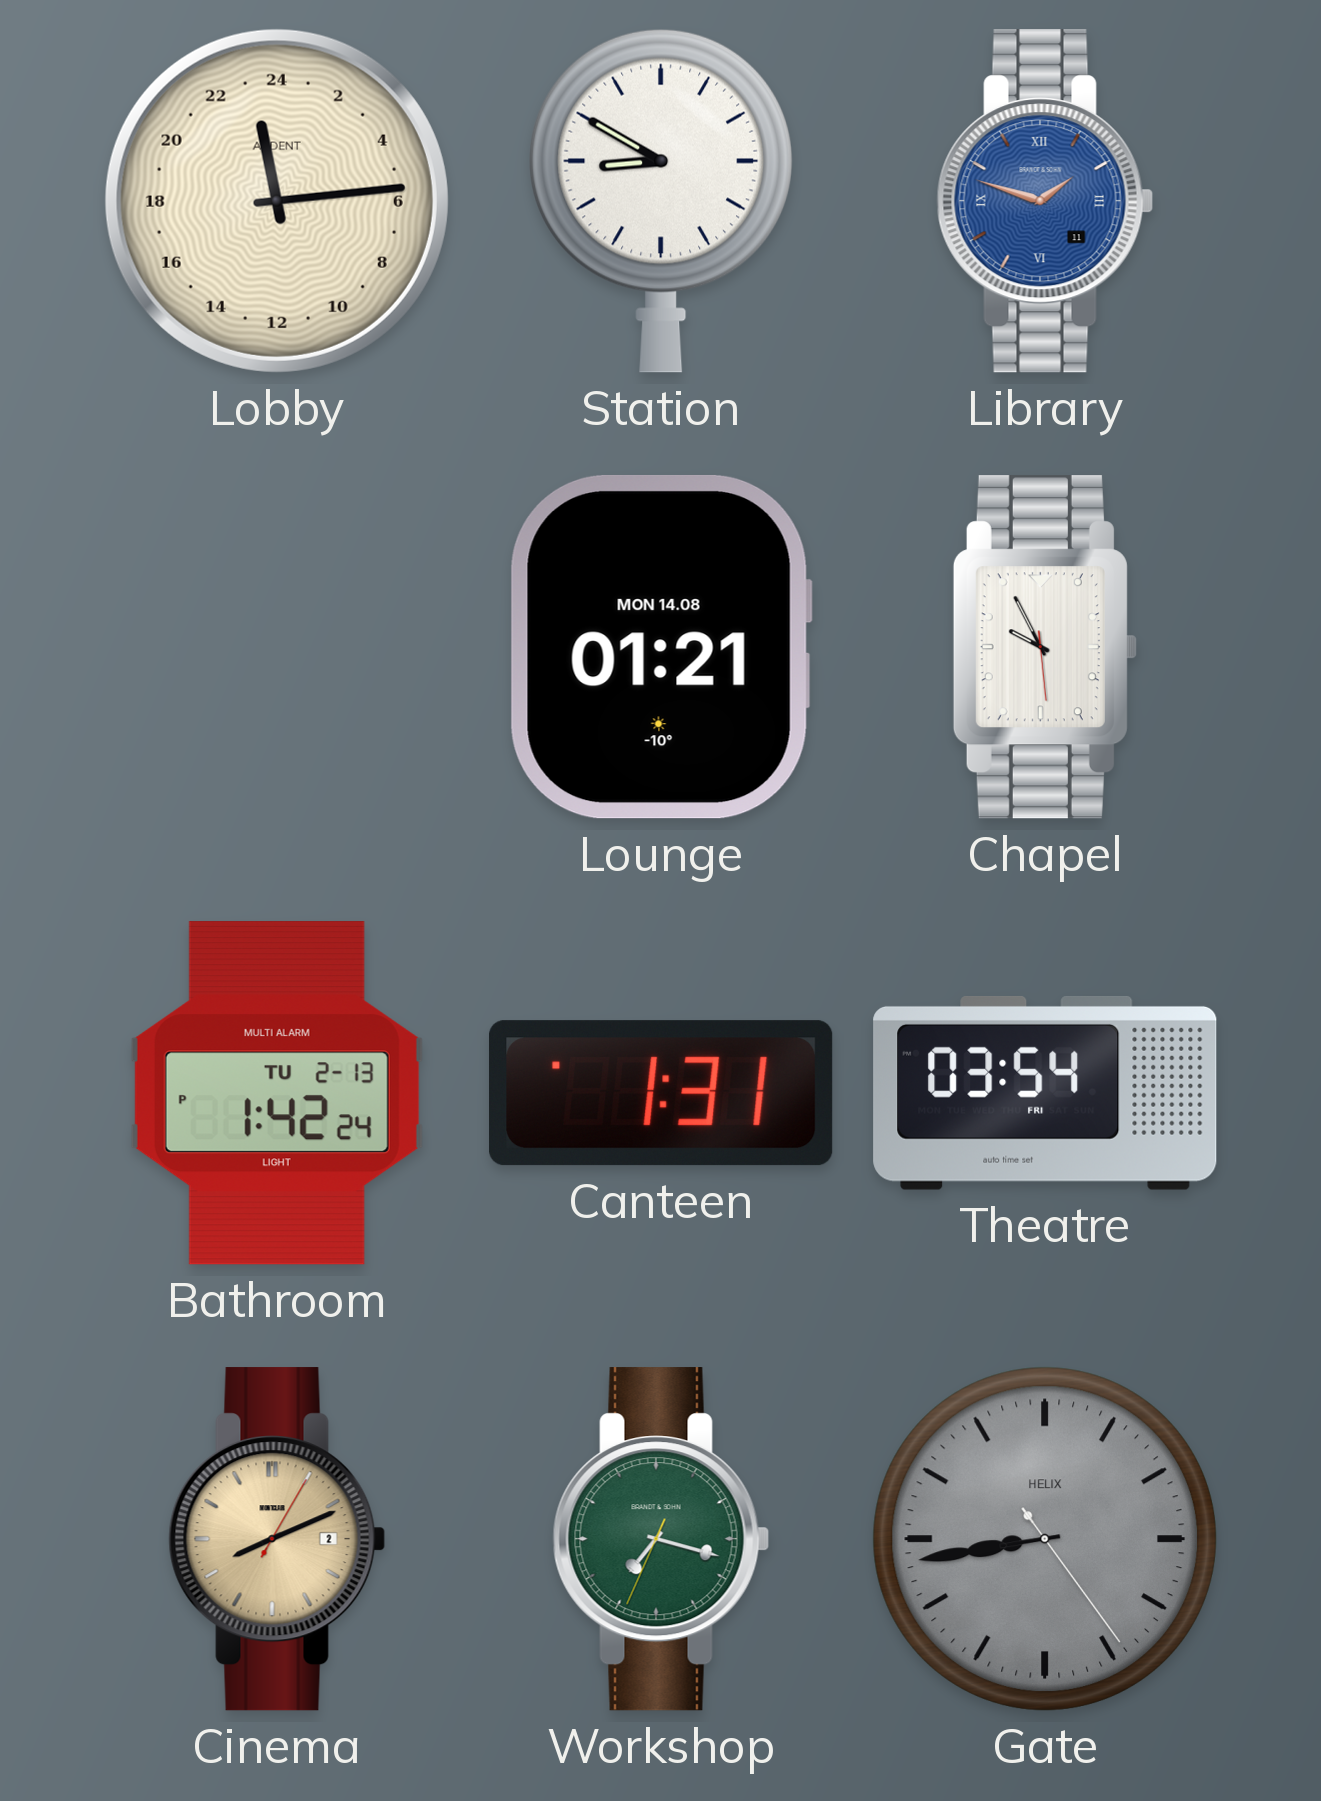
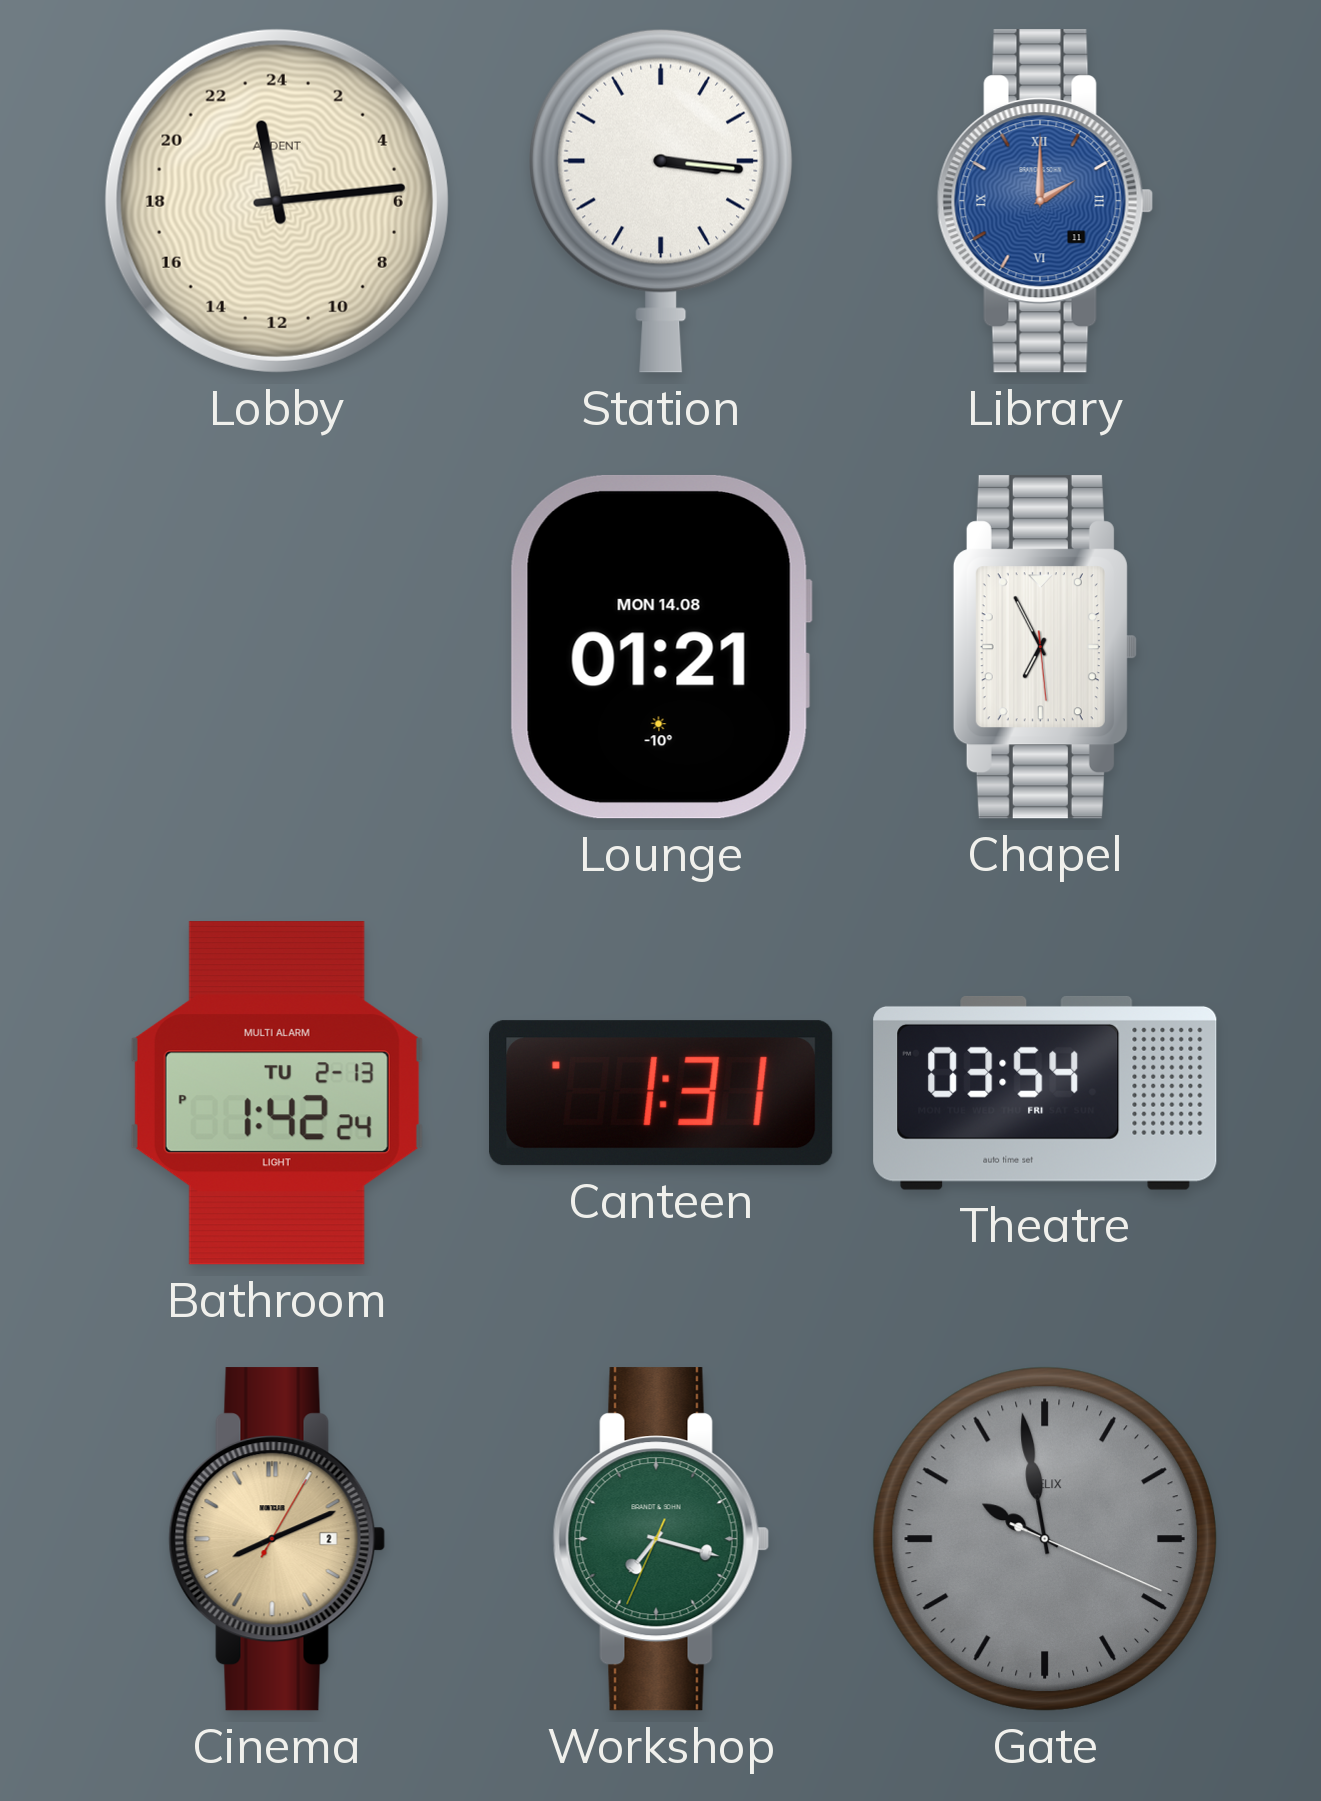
Station: 8:50 -> 3:16
Library: 1:48 -> 2:00
Chapel: 9:55 -> 6:55
Gate: 8:43 -> 9:58
